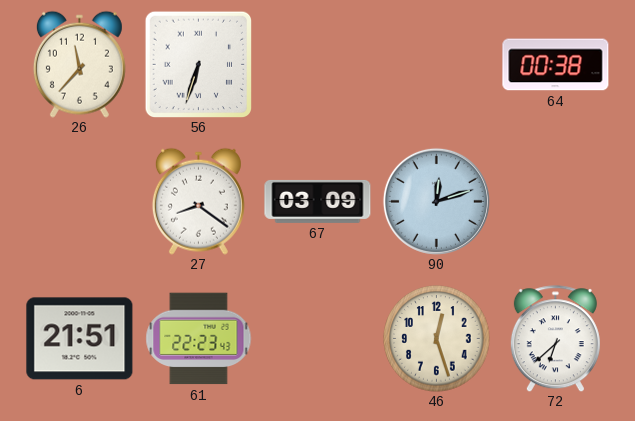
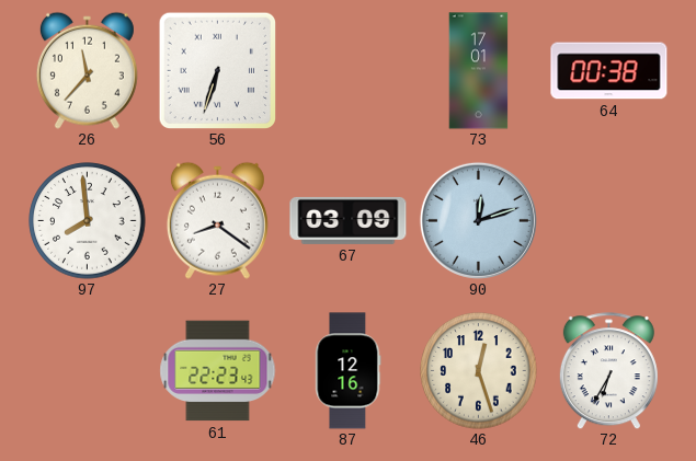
73: none -> 17:01
97: none -> 7:59
6: 21:51 -> none
87: none -> 12:16
72: 6:38 -> 6:35
